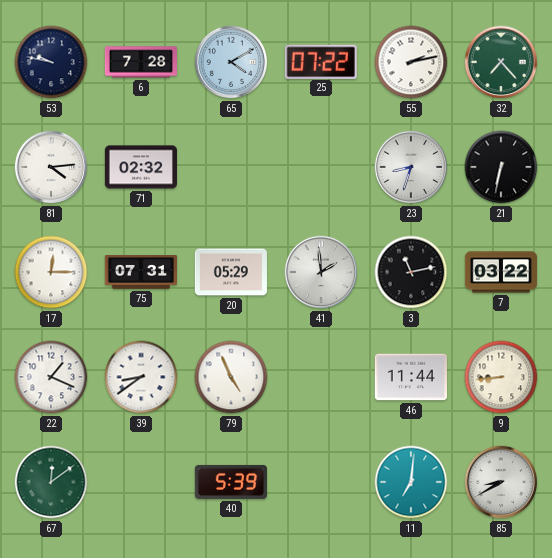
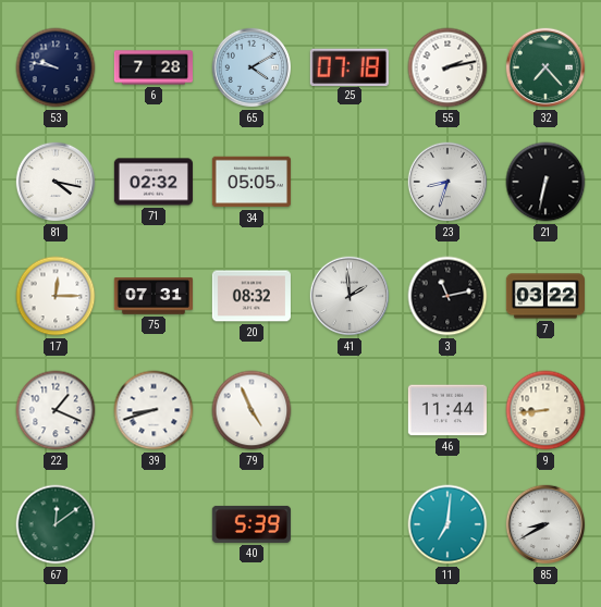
25: 07:22 -> 07:18
81: 4:14 -> 4:17
34: none -> 05:05
20: 05:29 -> 08:32
39: 8:39 -> 8:42
